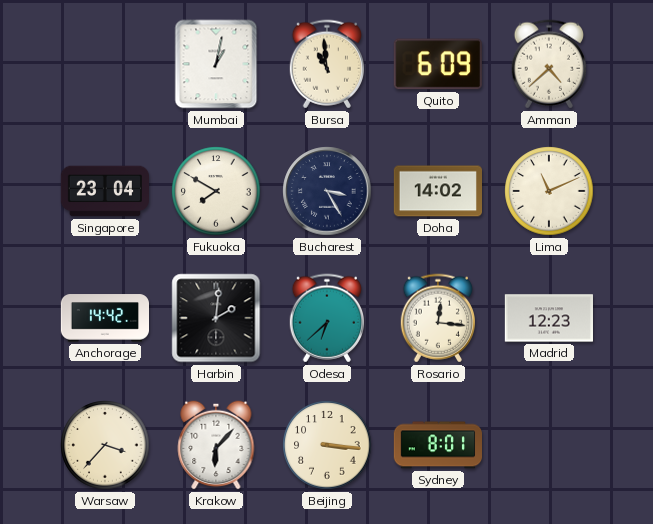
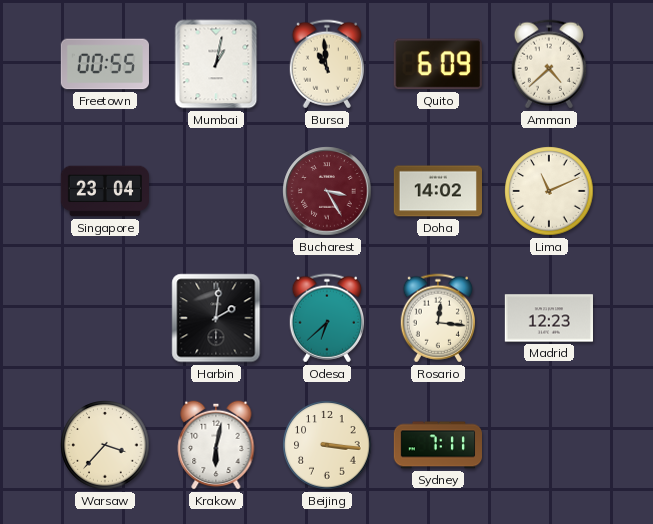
Freetown: none -> 00:55
Fukuoka: 7:50 -> none
Bucharest dial: navy -> burgundy
Anchorage: 14:42 -> none
Krakow: 6:07 -> 6:02
Sydney: 8:01 -> 7:11
